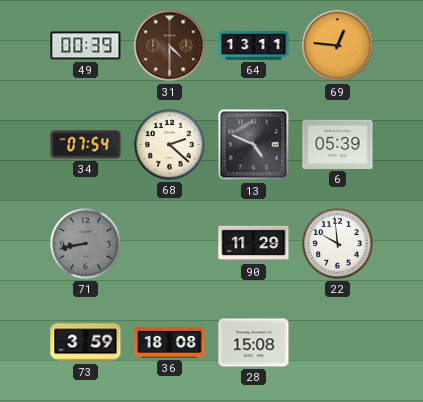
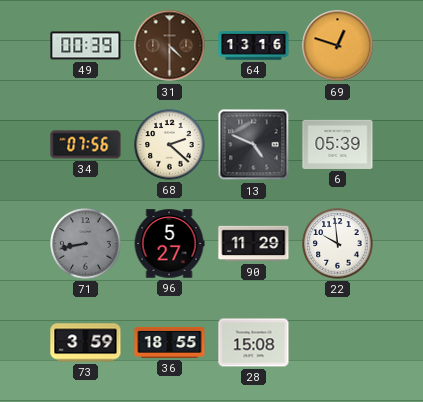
64: 13:11 -> 13:16
69: 12:46 -> 12:48
34: 07:54 -> 07:56
96: none -> 5:27
36: 18:08 -> 18:55
